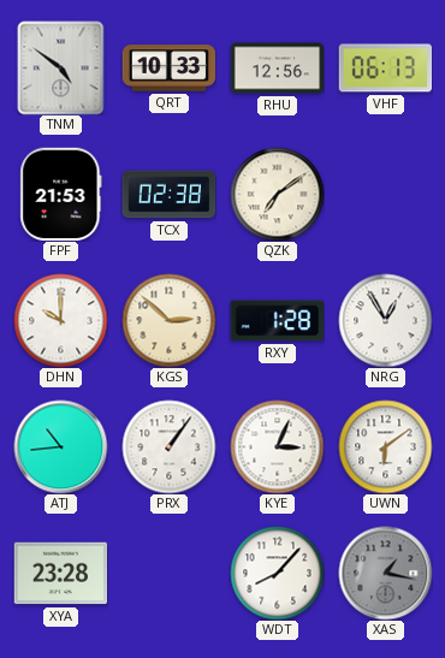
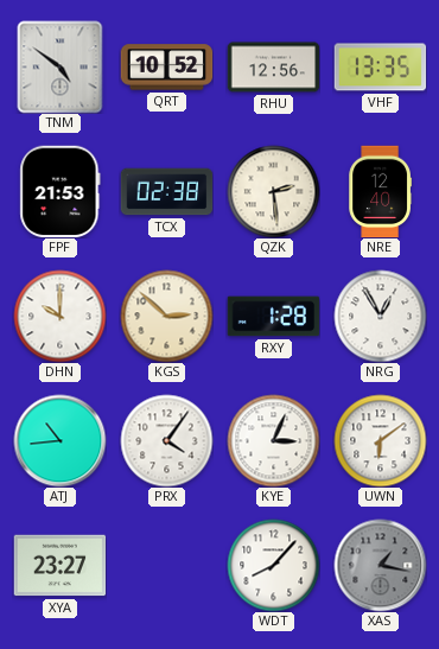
QRT: 10:33 -> 10:52
VHF: 06:13 -> 13:35
QZK: 7:09 -> 2:29
NRE: none -> 12:40
PRX: 1:06 -> 4:06
XYA: 23:28 -> 23:27
